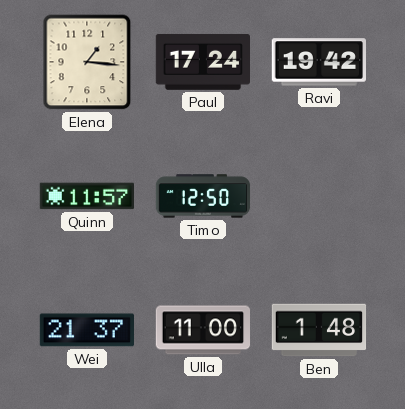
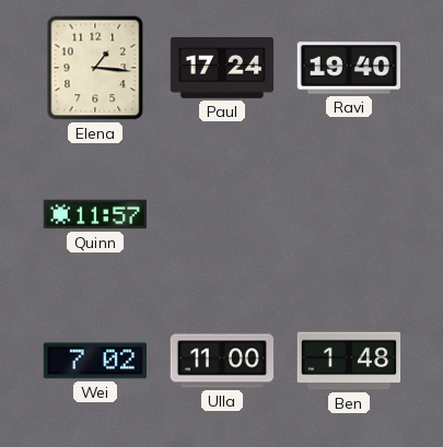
Ravi: 19:42 -> 19:40
Timo: 12:50 -> none
Wei: 21:37 -> 7:02
